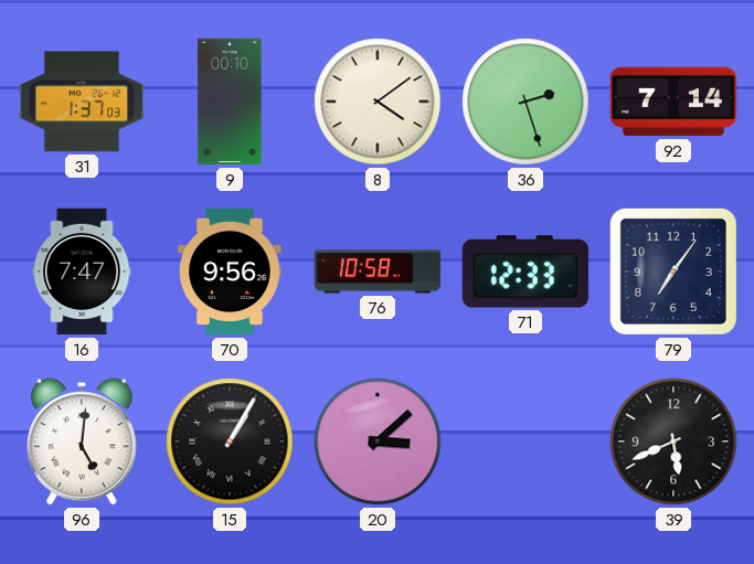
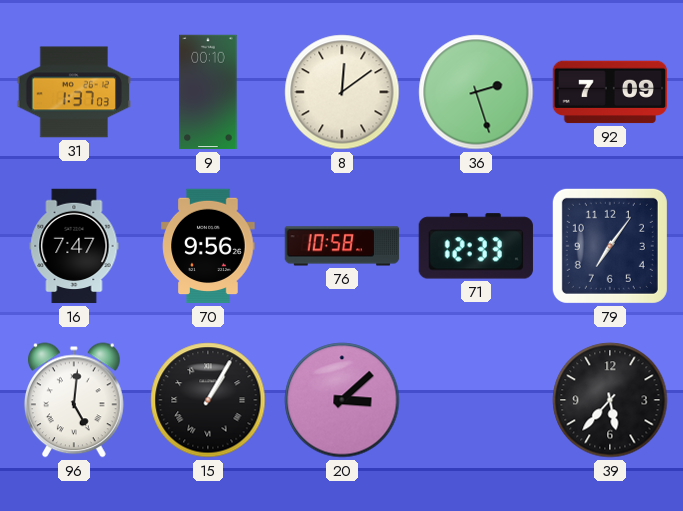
8: 4:09 -> 12:09
92: 7:14 -> 7:09
39: 5:41 -> 5:37
